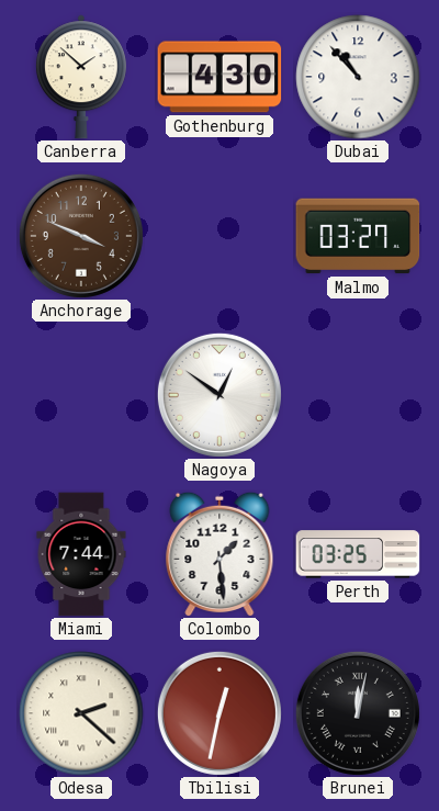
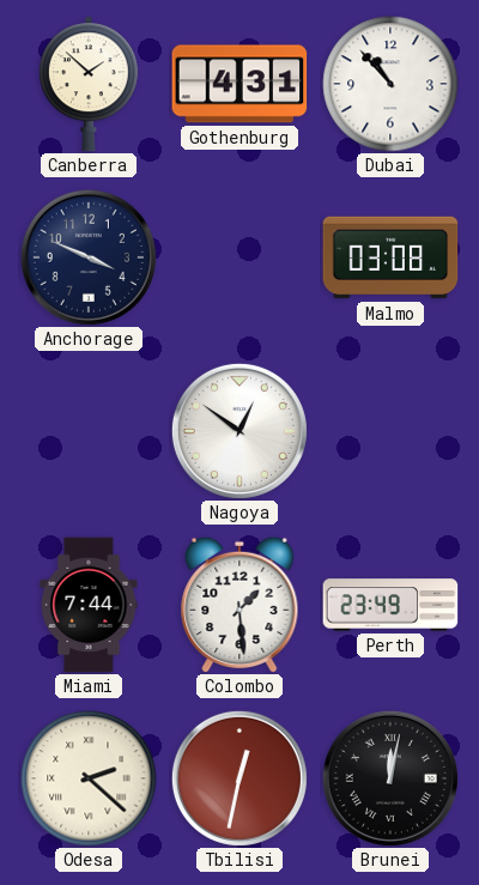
Gothenburg: 4:30 -> 4:31
Anchorage dial: brown -> navy
Malmo: 03:27 -> 03:08
Perth: 03:25 -> 23:49
